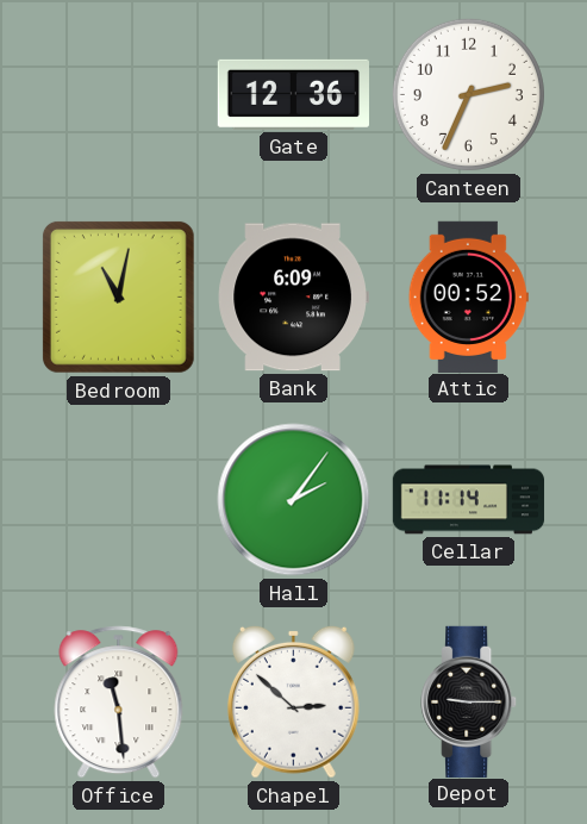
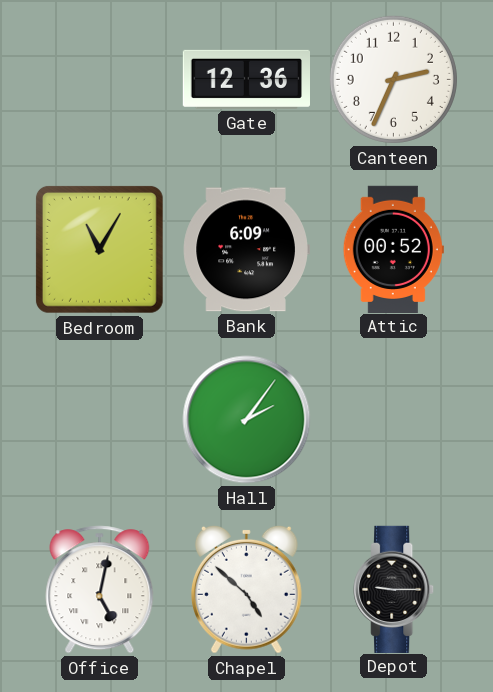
Bedroom: 11:02 -> 11:05
Cellar: 11:14 -> none
Office: 11:29 -> 5:02
Chapel: 2:52 -> 4:52
